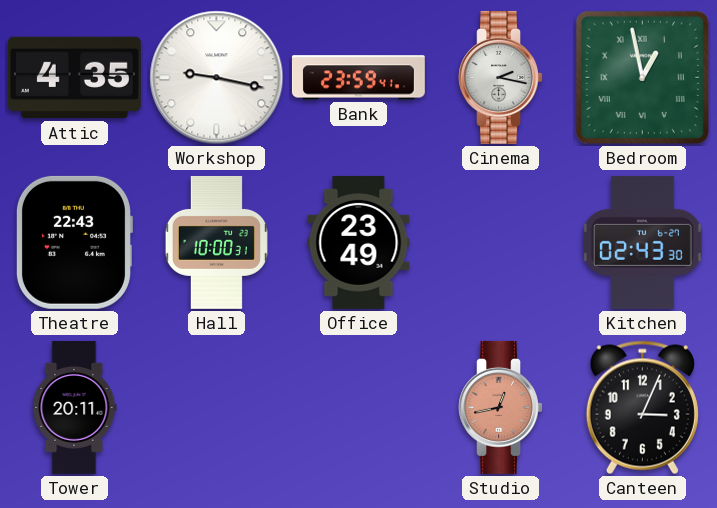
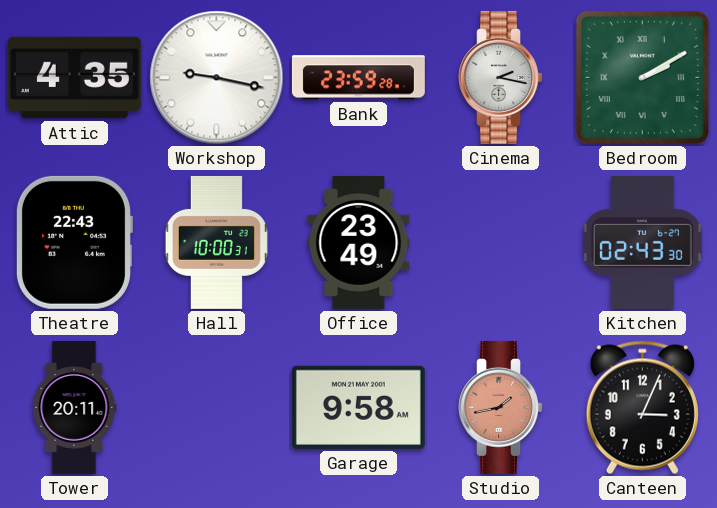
Bank: 23:59:41 -> 23:59:28
Bedroom: 12:58 -> 2:10
Garage: none -> 9:58
Studio: 12:43 -> 1:43
